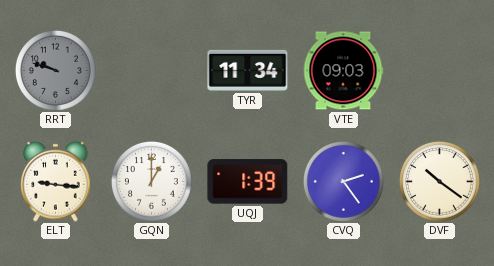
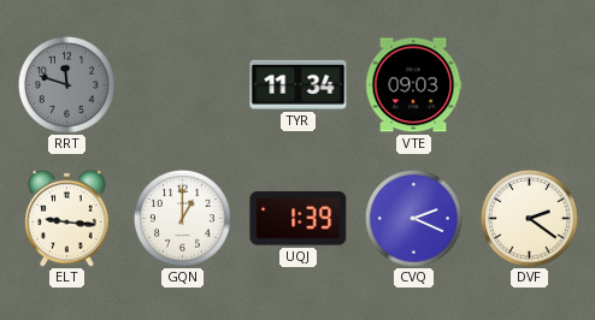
RRT: 9:48 -> 11:48
CVQ: 2:24 -> 2:19
DVF: 10:21 -> 2:21
